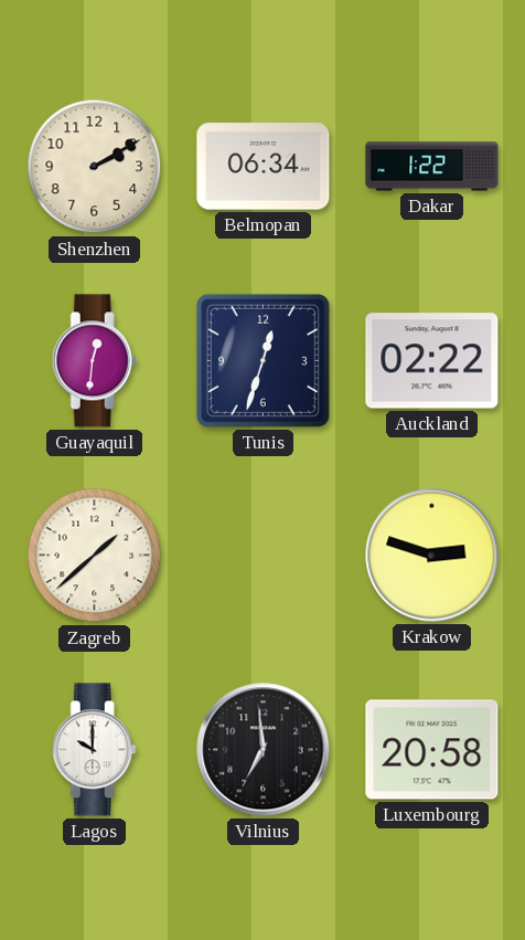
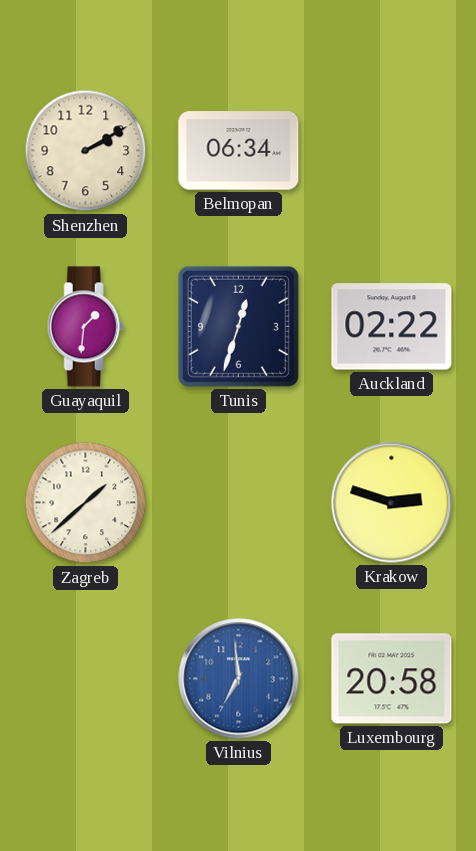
Dakar: 1:22 -> none
Guayaquil: 12:31 -> 1:31
Lagos: 10:00 -> none
Vilnius dial: black -> blue
